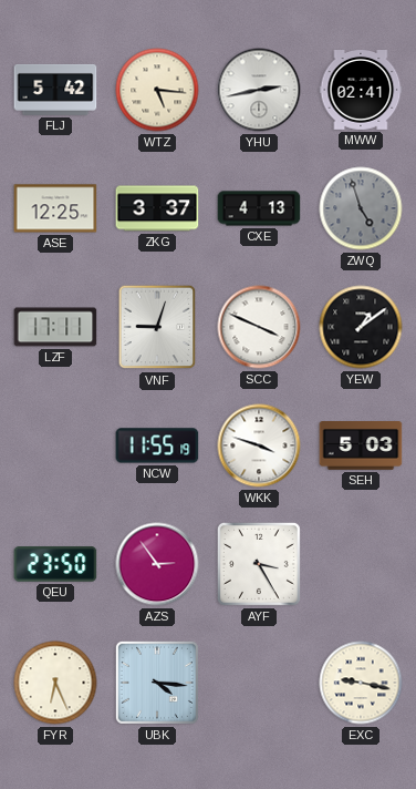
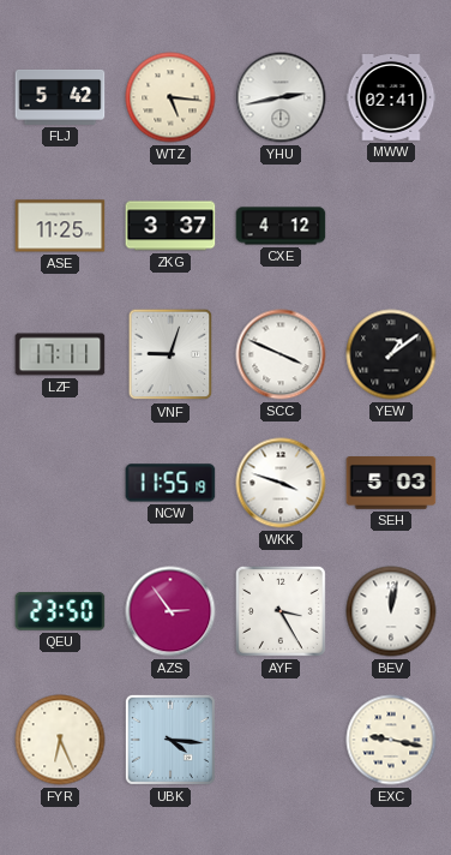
ASE: 12:25 -> 11:25
CXE: 4:13 -> 4:12
ZWQ: 4:57 -> none
BEV: none -> 12:02
